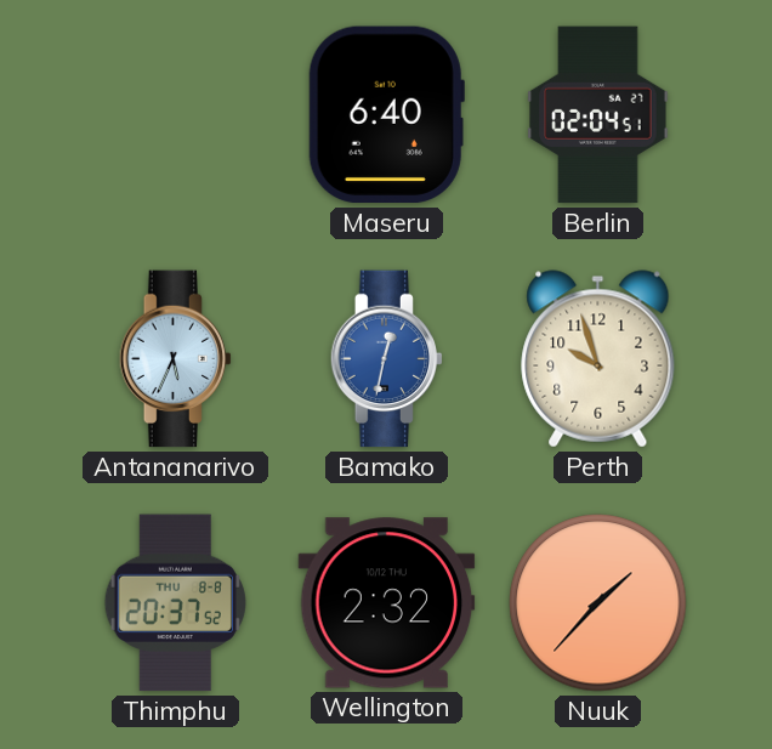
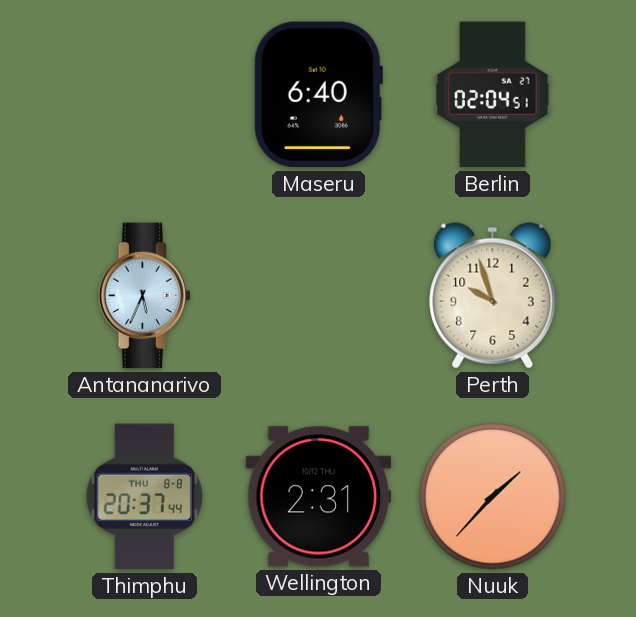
Bamako: 12:32 -> none
Thimphu: 20:37:52 -> 20:37:44
Wellington: 2:32 -> 2:31
